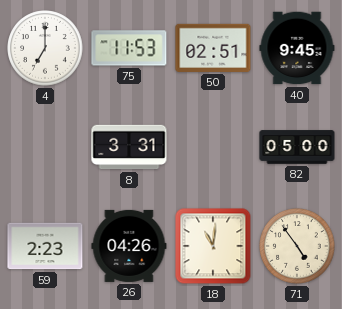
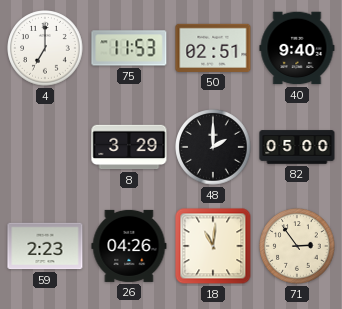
40: 9:45 -> 9:40
8: 3:31 -> 3:29
48: none -> 2:00
71: 4:54 -> 2:54
